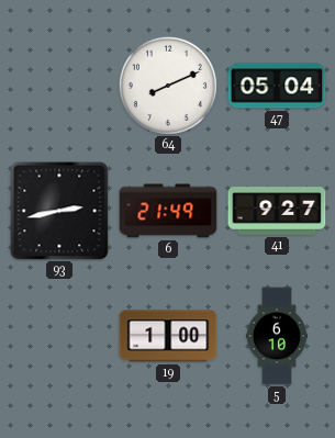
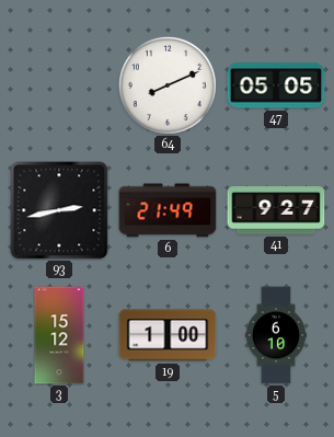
47: 05:04 -> 05:05
3: none -> 15:12
